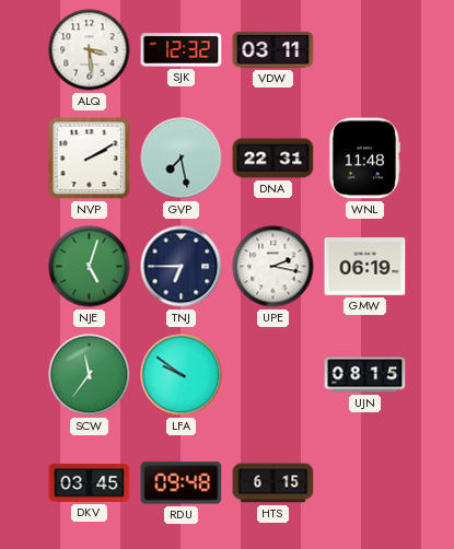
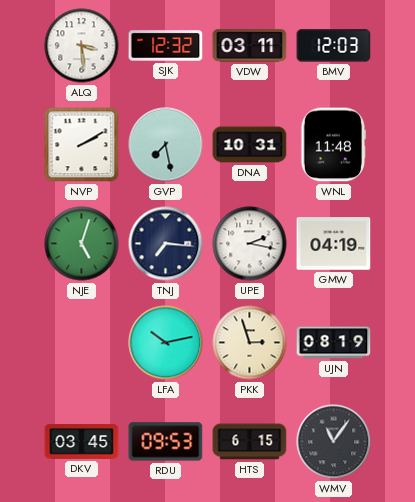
BMV: none -> 12:03
DNA: 22:31 -> 10:31
TNJ: 6:45 -> 7:16
GMW: 06:19 -> 04:19
SCW: 11:36 -> none
LFA: 9:51 -> 10:13
PKK: none -> 2:57
UJN: 08:15 -> 08:19
RDU: 09:48 -> 09:53
WMV: none -> 11:06
